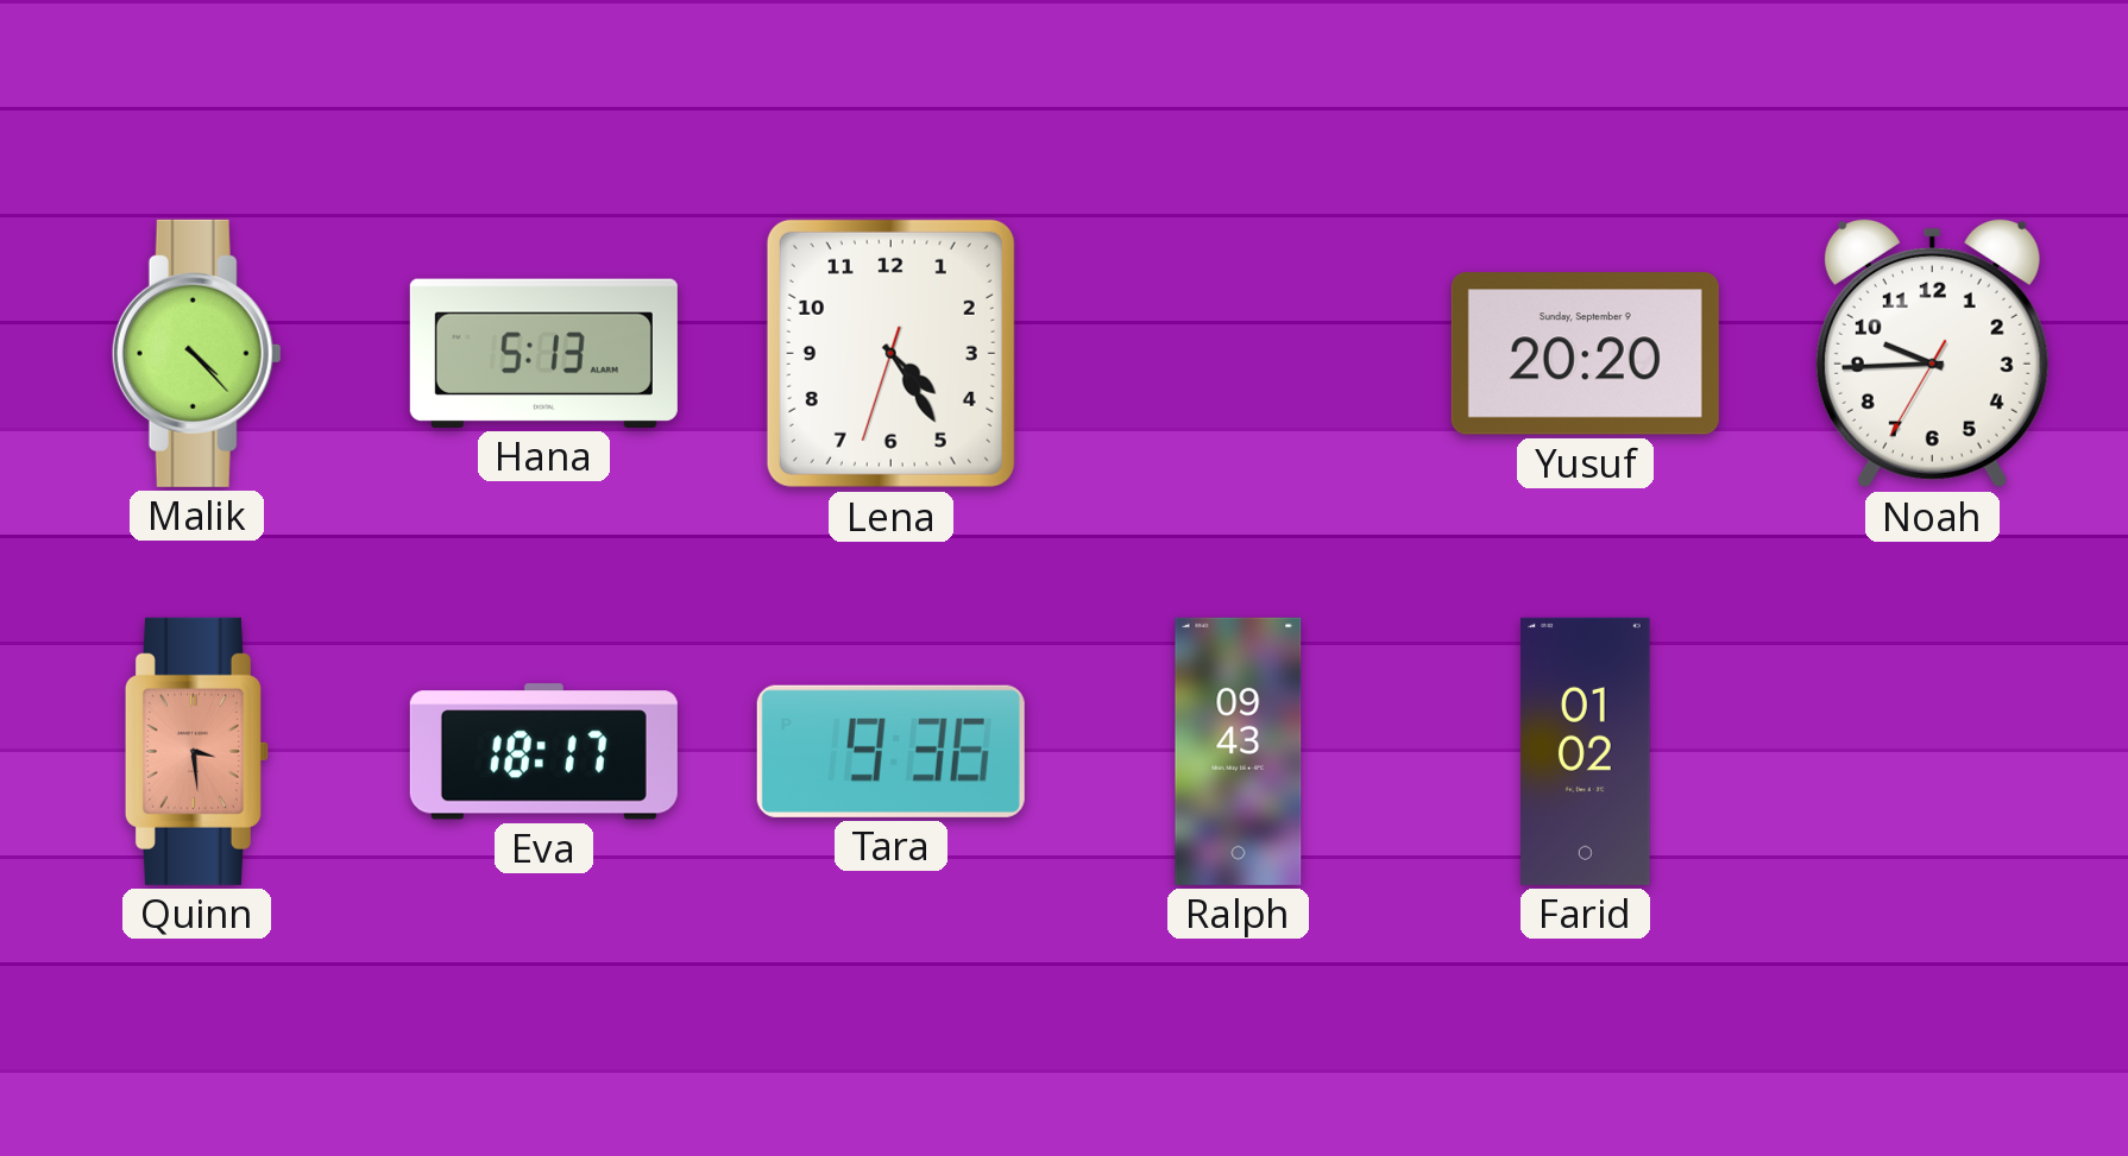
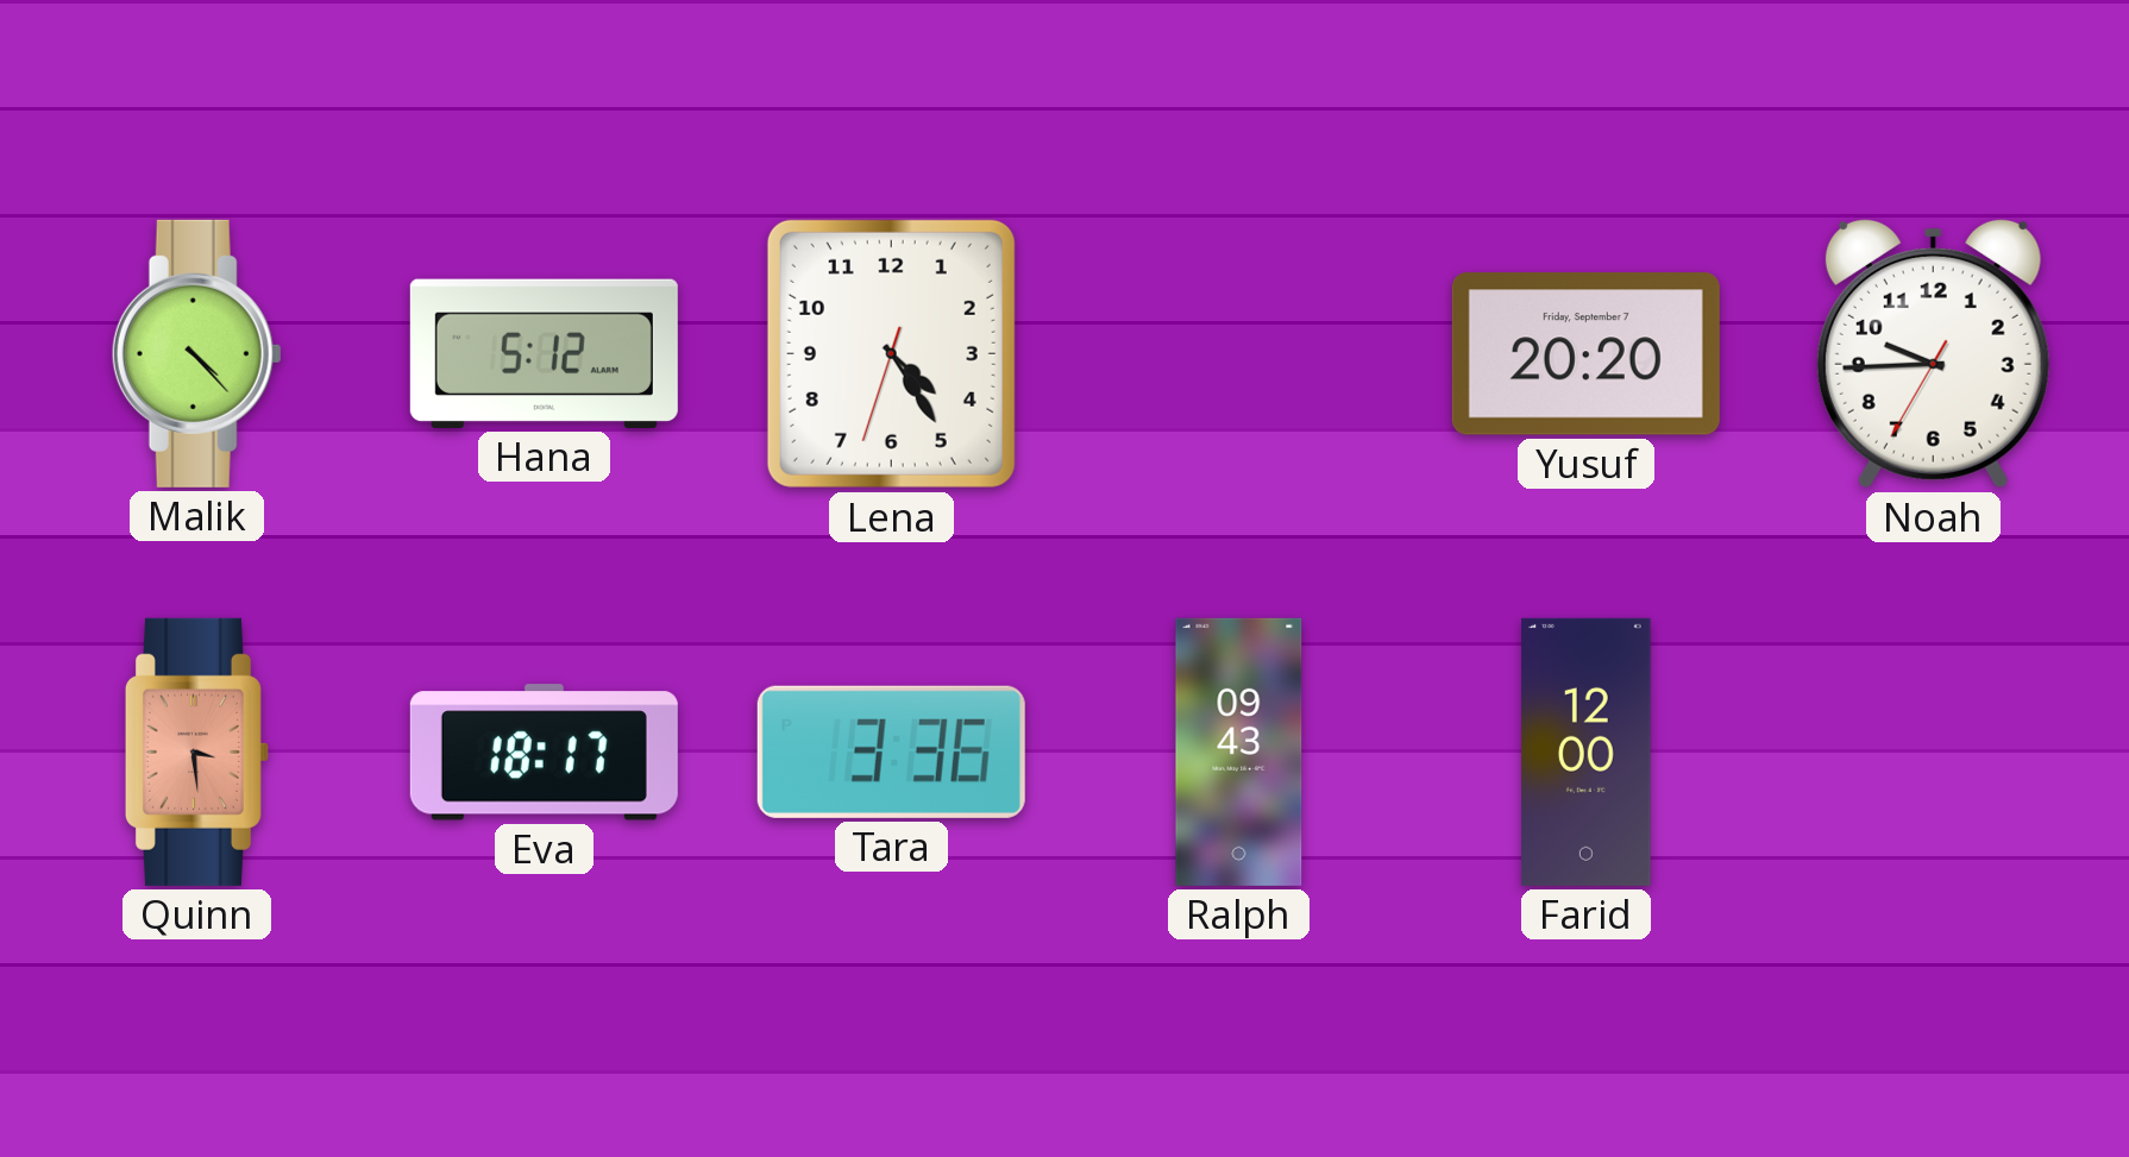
Hana: 5:13 -> 5:12
Yusuf date: Sunday, September 9 -> Friday, September 7
Tara: 9:36 -> 3:36
Farid: 01:02 -> 12:00
